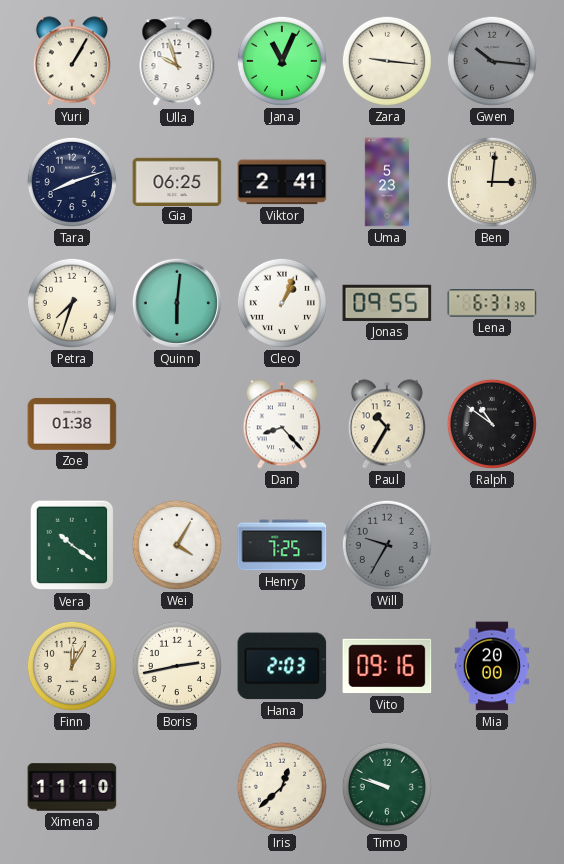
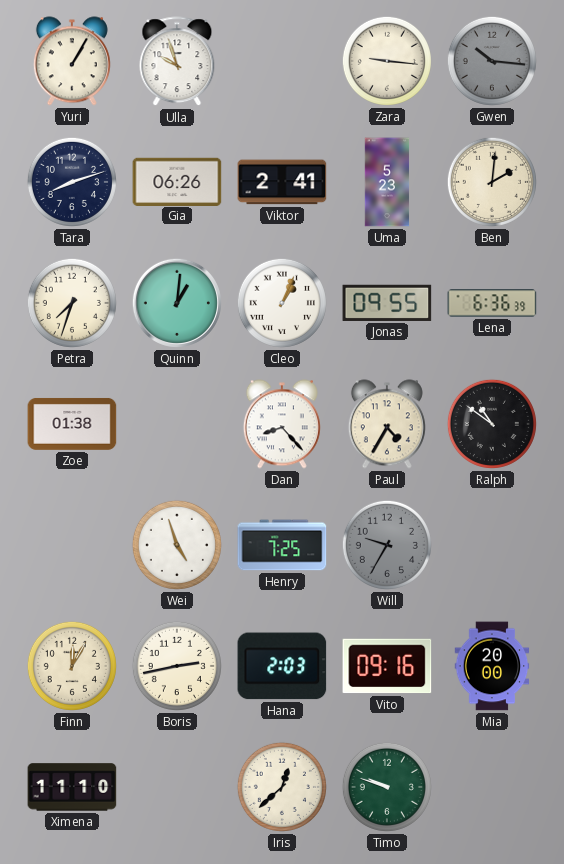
Jana: 11:04 -> none
Gia: 06:25 -> 06:26
Ben: 3:01 -> 2:01
Quinn: 6:01 -> 1:01
Lena: 6:31 -> 6:36
Paul: 10:35 -> 4:35
Vera: 10:21 -> none
Wei: 4:05 -> 4:57
